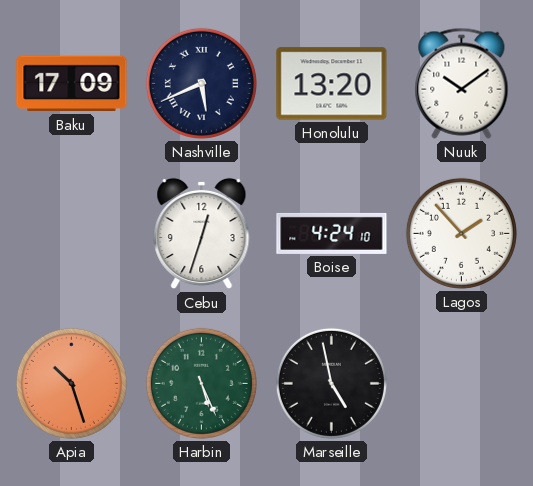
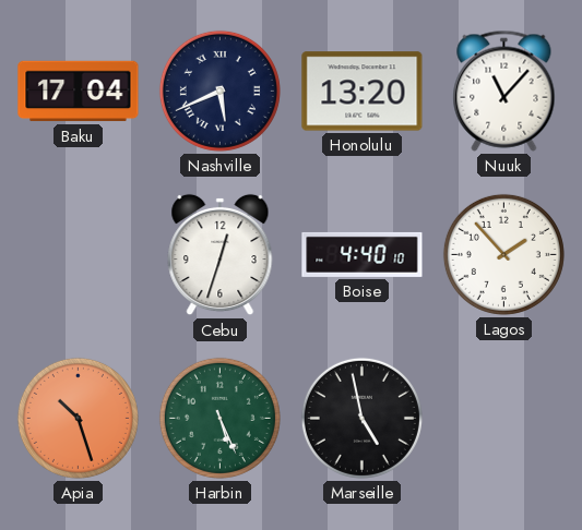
Baku: 17:09 -> 17:04
Nuuk: 10:09 -> 11:07
Boise: 4:24 -> 4:40
